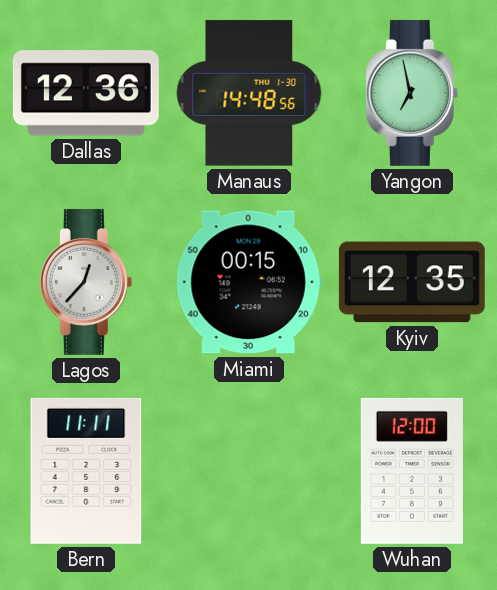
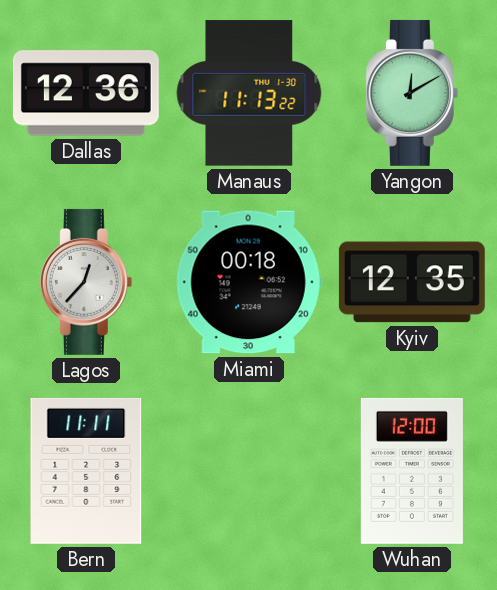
Manaus: 14:48 -> 11:13
Yangon: 6:58 -> 12:10
Miami: 00:15 -> 00:18
